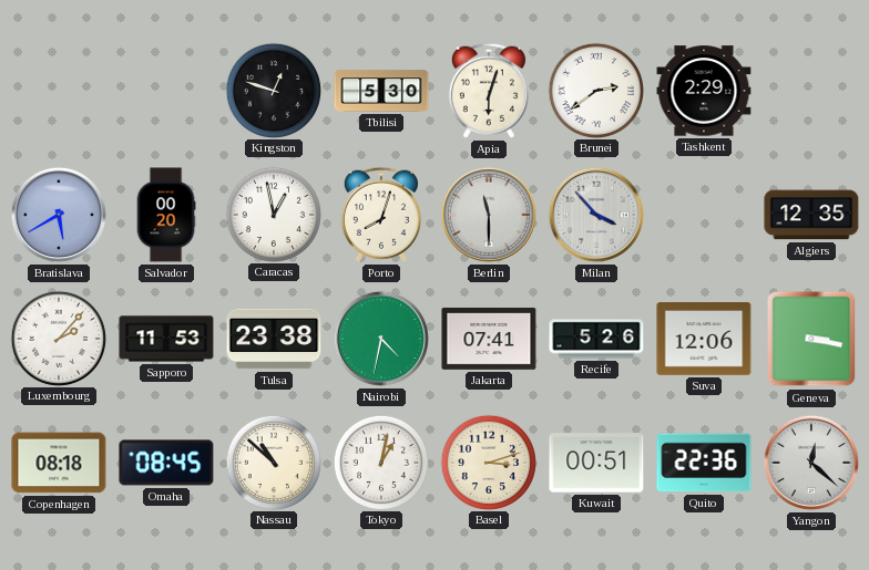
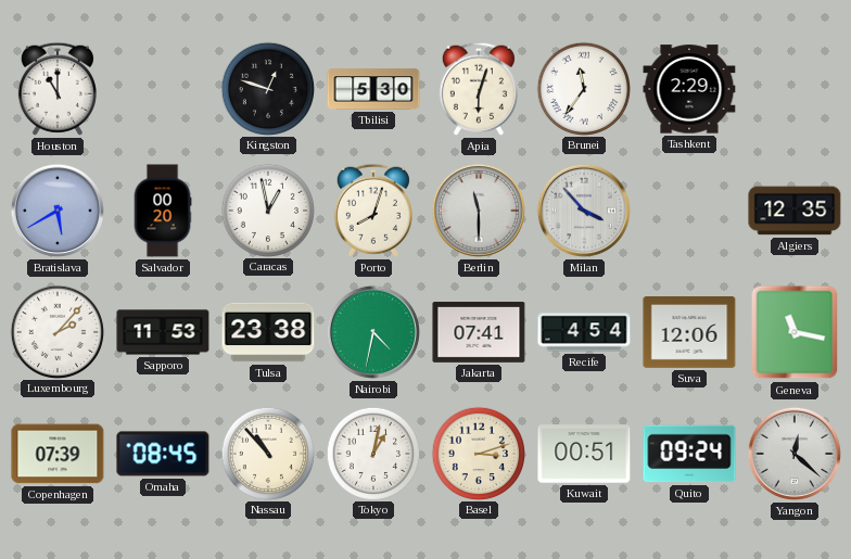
Houston: none -> 11:00
Brunei: 2:39 -> 11:36
Recife: 5:26 -> 4:54
Geneva: 3:17 -> 11:17
Copenhagen: 08:18 -> 07:39
Nassau: 10:52 -> 10:53
Quito: 22:36 -> 09:24
